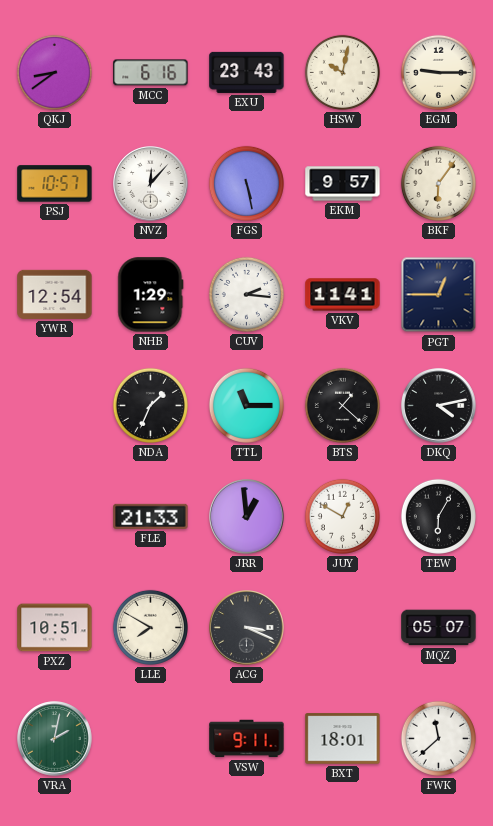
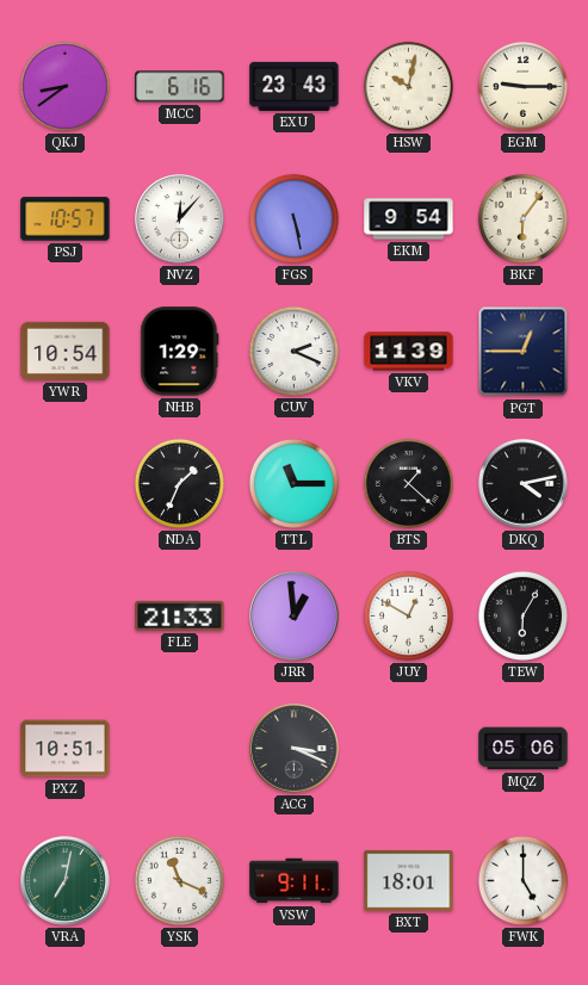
EKM: 9:57 -> 9:54
YWR: 12:54 -> 10:54
CUV: 2:16 -> 2:19
VKV: 11:41 -> 11:39
LLE: 7:50 -> none
MQZ: 05:07 -> 05:06
VRA: 2:02 -> 7:02
YSK: none -> 11:19
FWK: 11:38 -> 5:00
